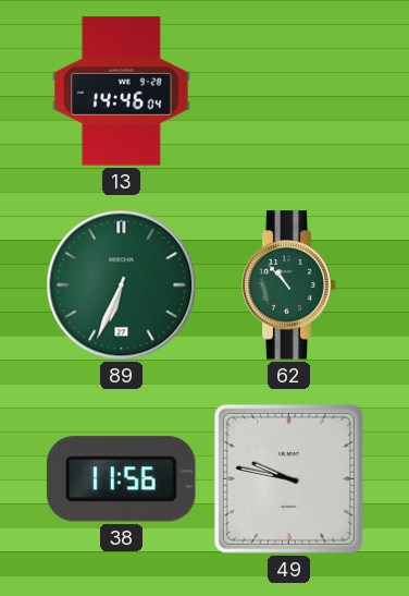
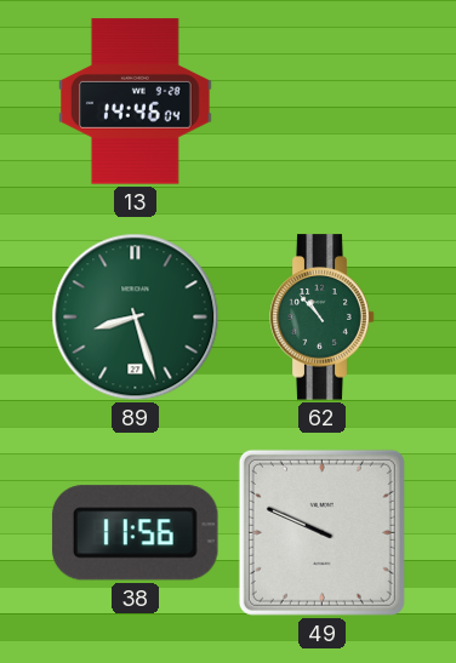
89: 6:34 -> 8:27
49: 9:47 -> 9:49
